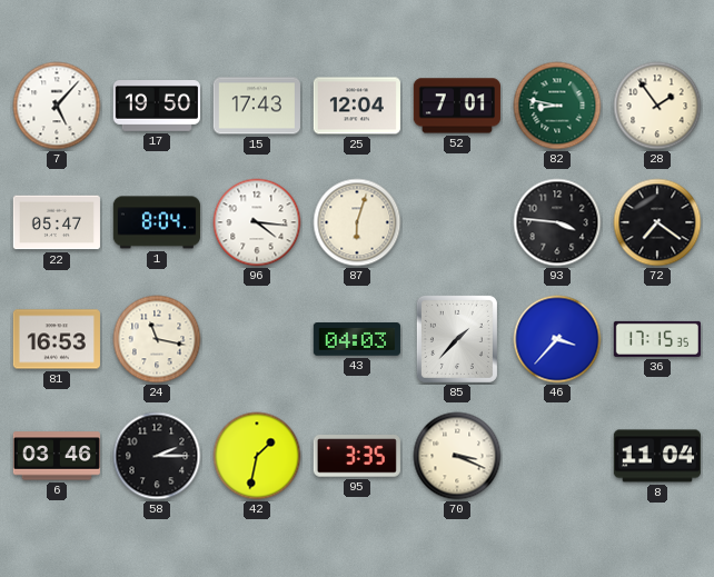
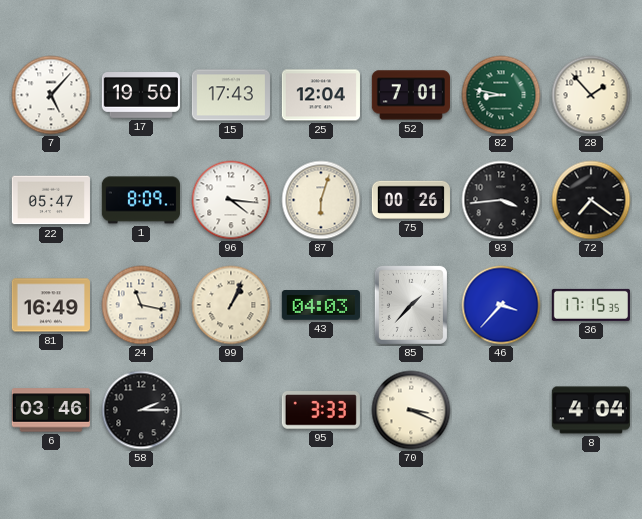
28: 1:54 -> 1:53
1: 8:04 -> 8:09
75: none -> 00:26
93: 3:46 -> 3:44
81: 16:53 -> 16:49
99: none -> 1:04
42: 1:32 -> none
95: 3:35 -> 3:33
8: 11:04 -> 4:04
